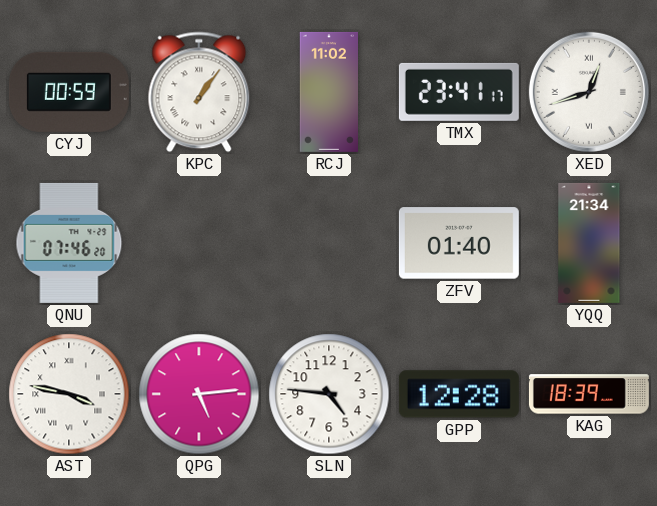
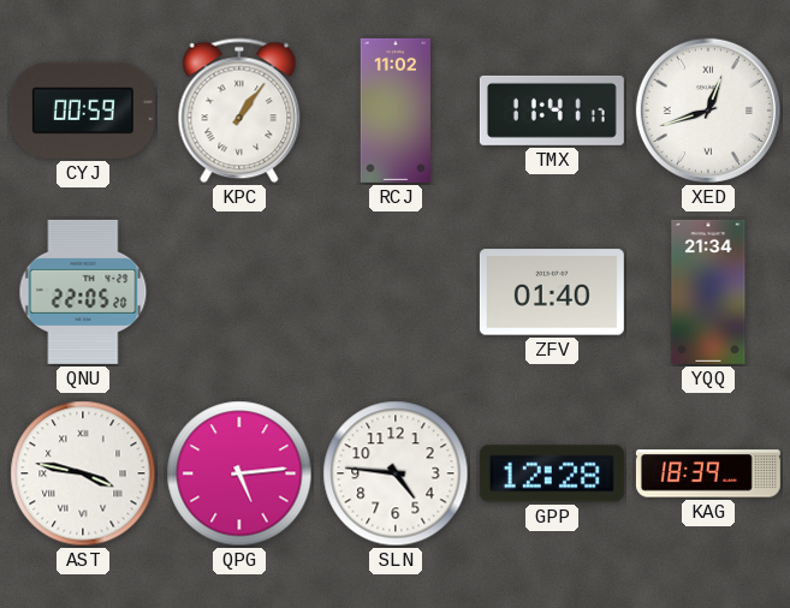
TMX: 23:41 -> 11:41
QNU: 07:46 -> 22:05
